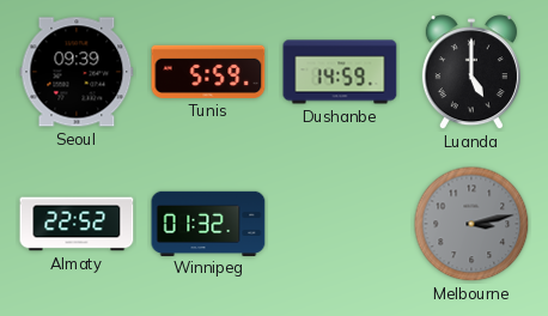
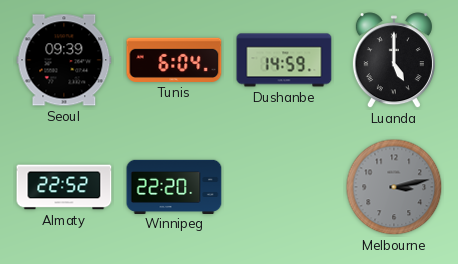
Tunis: 5:59 -> 6:04
Winnipeg: 01:32 -> 22:20
